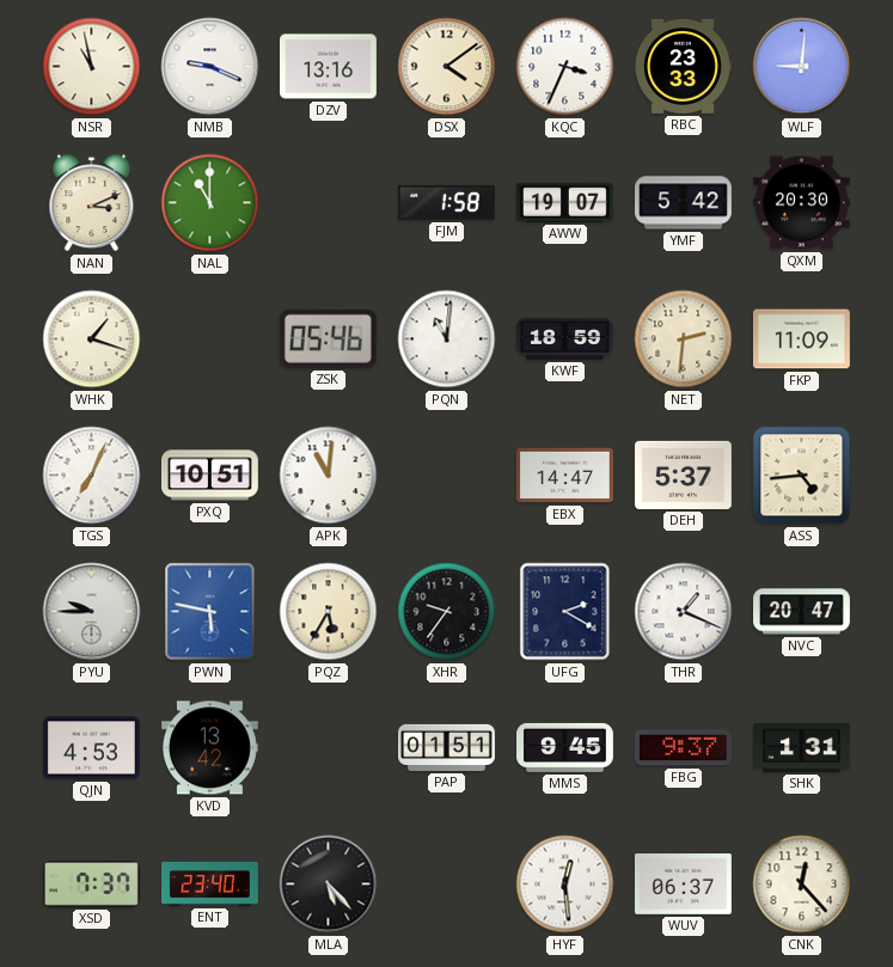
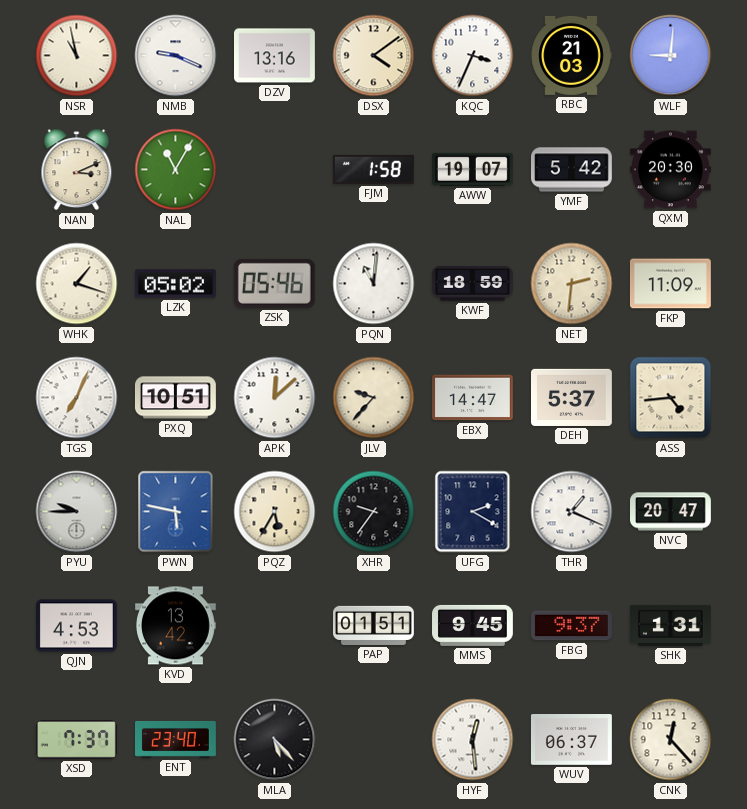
RBC: 23:33 -> 21:03
NAL: 11:00 -> 11:05
LZK: none -> 05:02
APK: 11:01 -> 12:08
JLV: none -> 9:37
